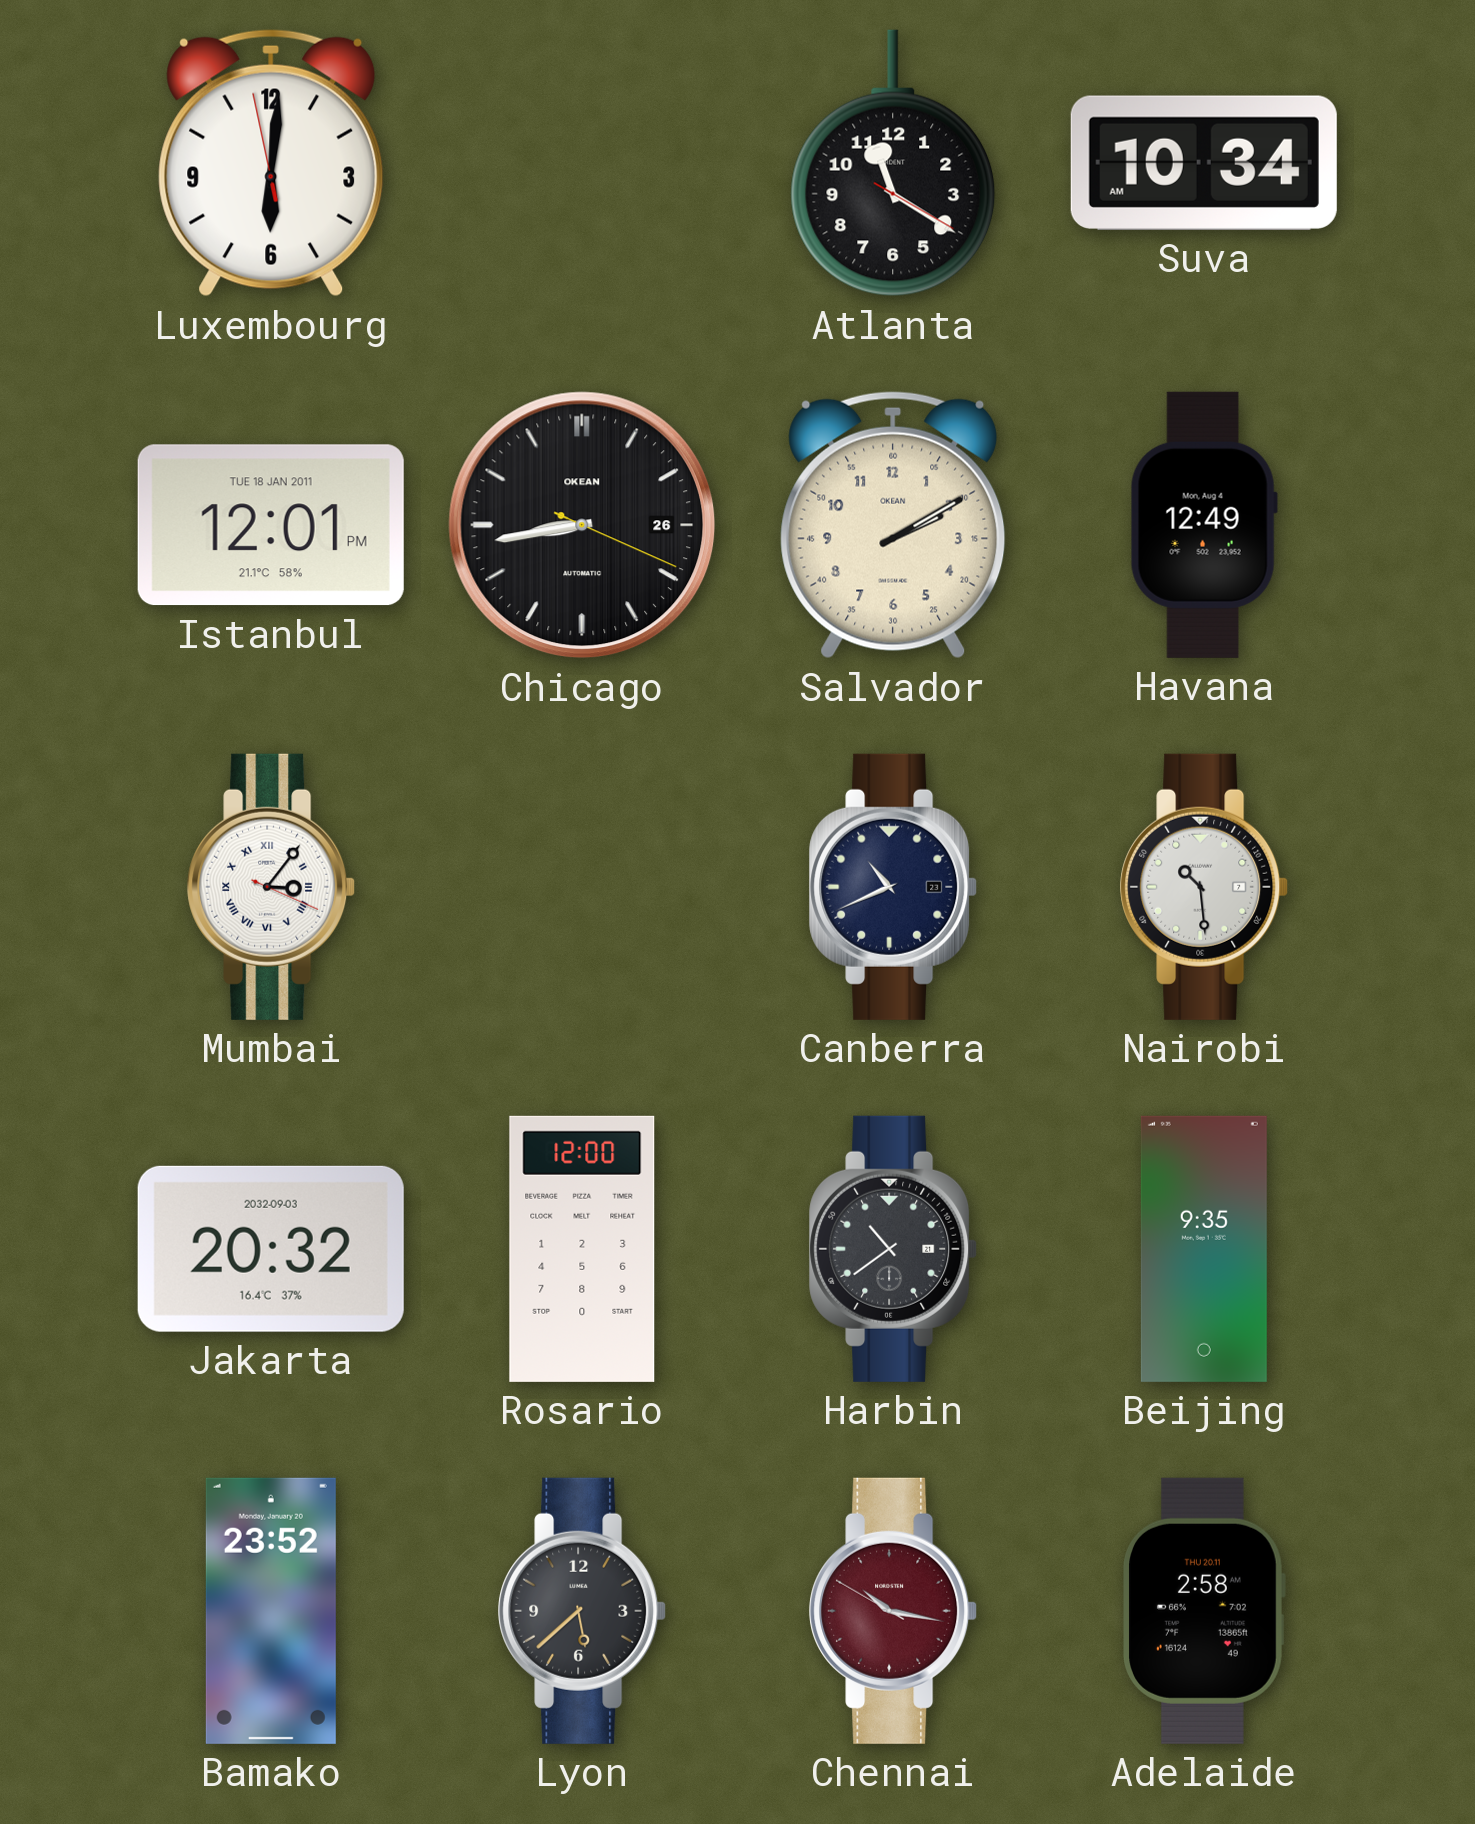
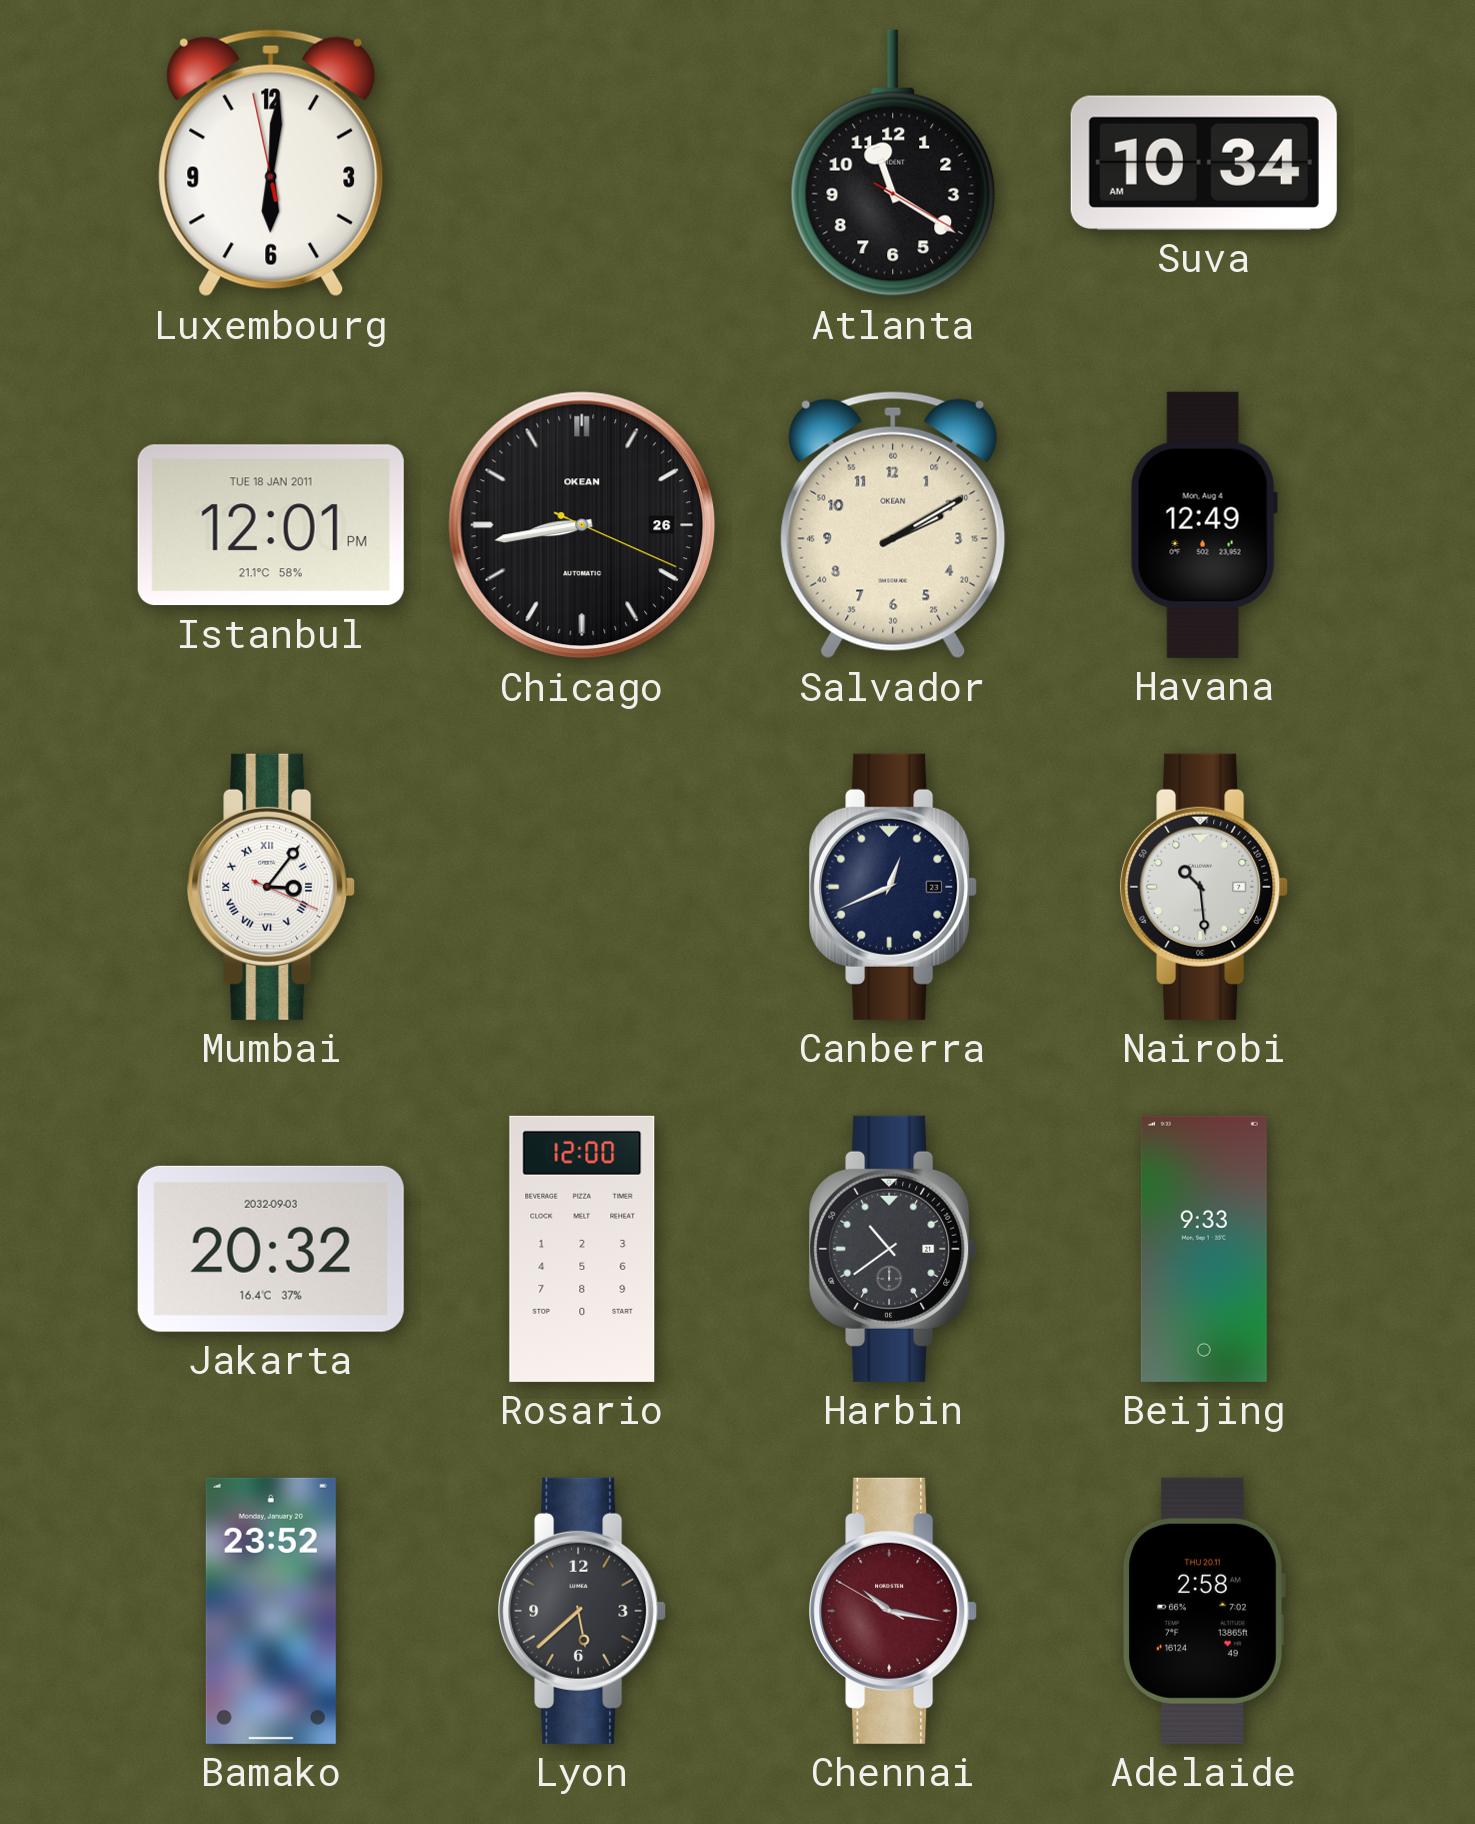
Canberra: 10:41 -> 12:41
Beijing: 9:35 -> 9:33
